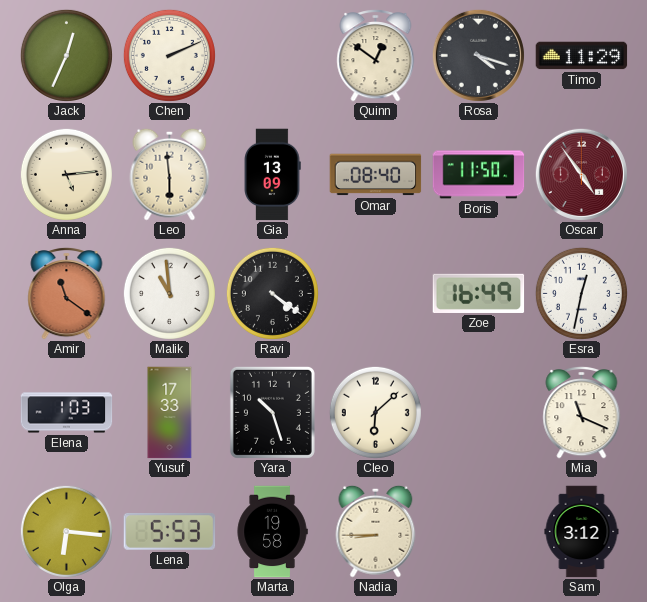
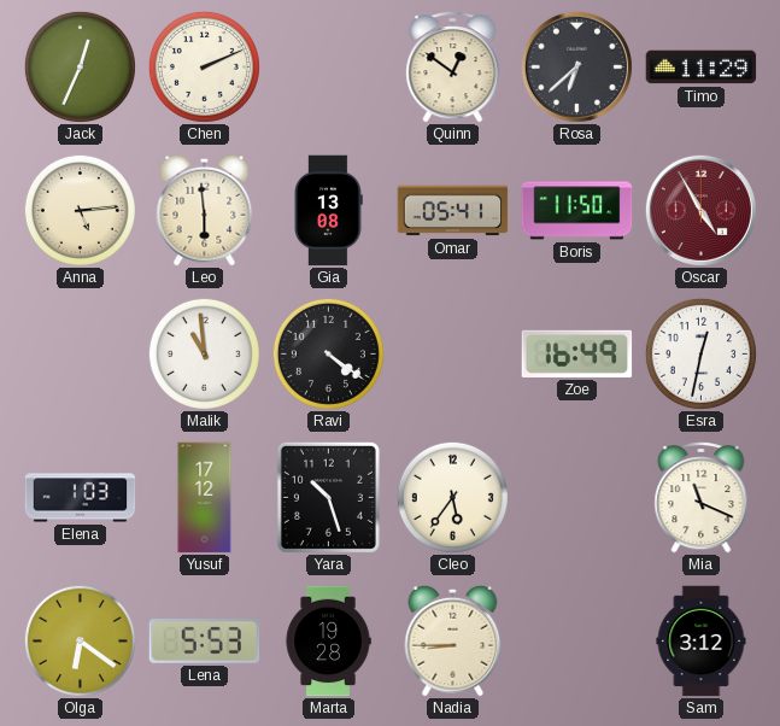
Rosa: 4:18 -> 6:38
Gia: 13:09 -> 13:08
Omar: 08:40 -> 05:41
Oscar: 4:54 -> 4:55
Amir: 11:21 -> none
Yusuf: 17:33 -> 17:12
Cleo: 6:08 -> 5:36
Olga: 6:16 -> 6:21
Marta: 19:58 -> 19:28
